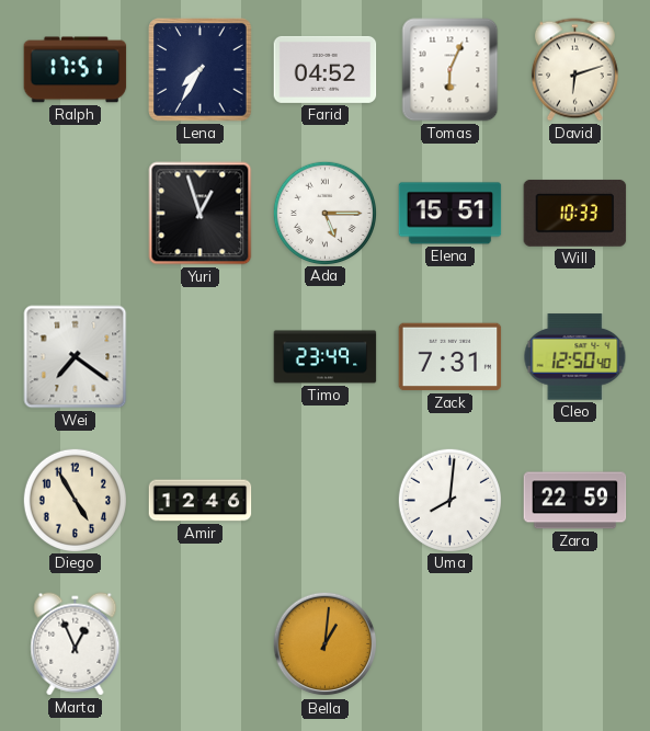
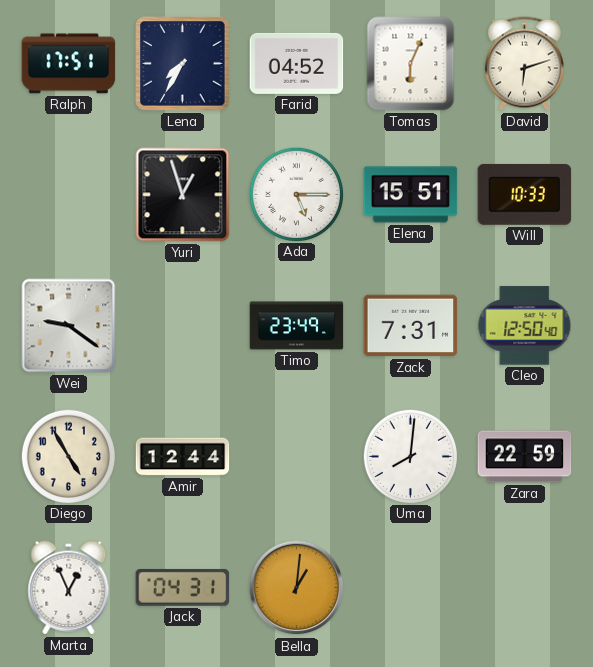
Wei: 7:21 -> 9:21
Amir: 12:46 -> 12:44
Jack: none -> 04:31
